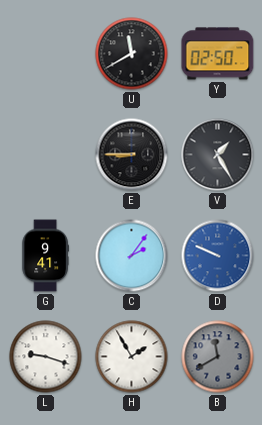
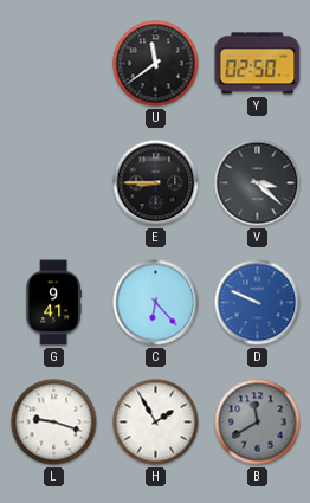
U: 11:40 -> 11:39
V: 1:25 -> 3:22
C: 2:06 -> 6:23
